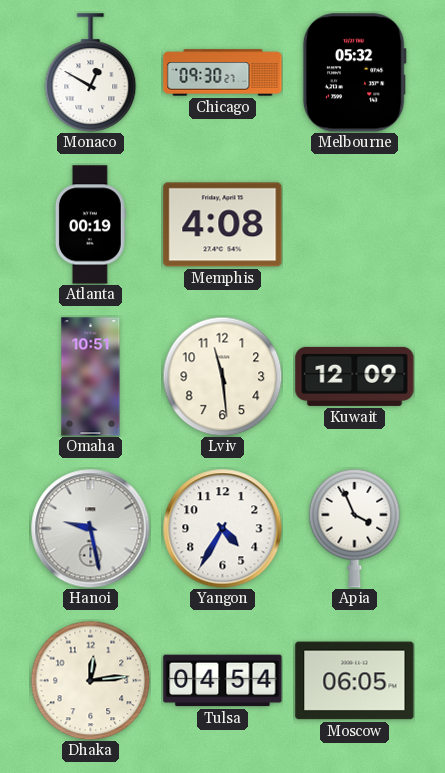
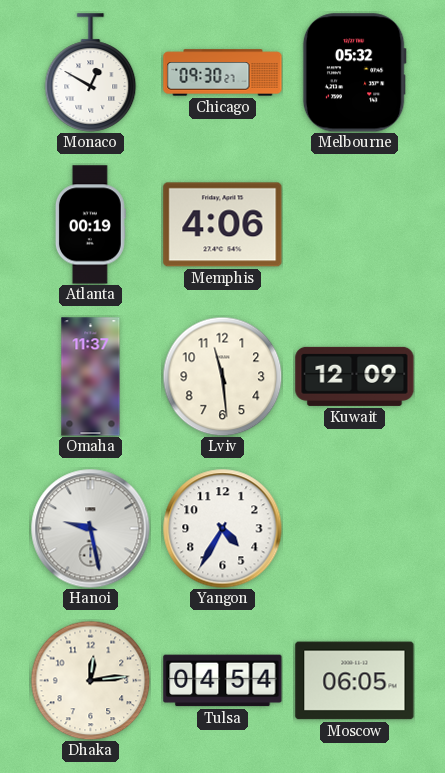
Memphis: 4:08 -> 4:06
Omaha: 10:51 -> 11:37
Apia: 3:56 -> none
